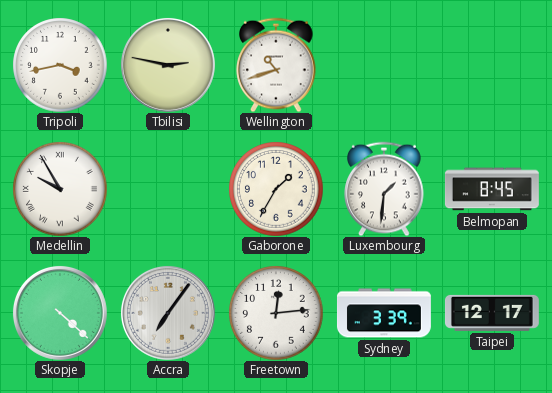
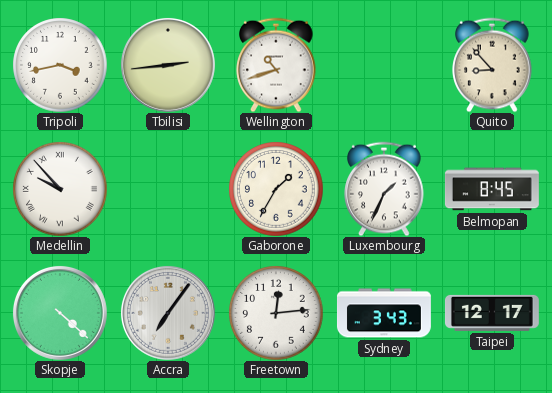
Tbilisi: 2:47 -> 2:44
Quito: none -> 8:53
Medellin: 9:55 -> 9:53
Luxembourg: 1:31 -> 1:34
Sydney: 3:39 -> 3:43
